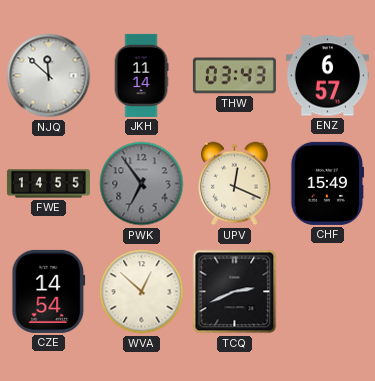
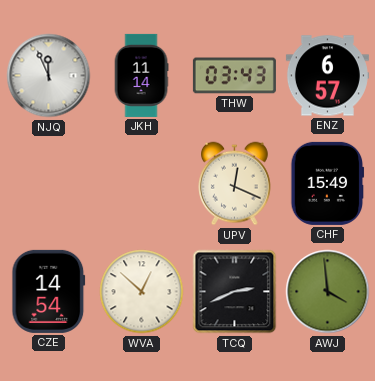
NJQ: 11:52 -> 11:56
FWE: 14:55 -> none
PWK: 6:54 -> none
AWJ: none -> 3:59
